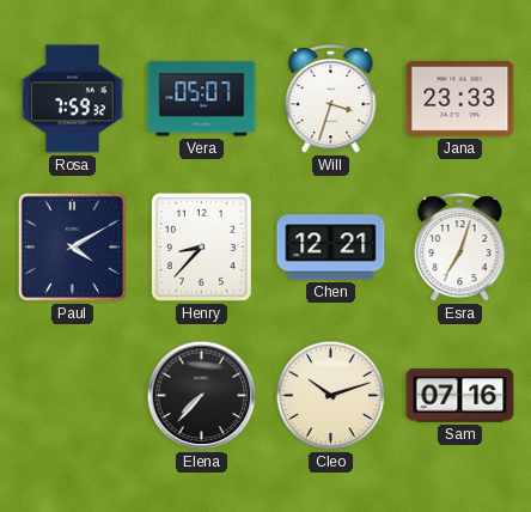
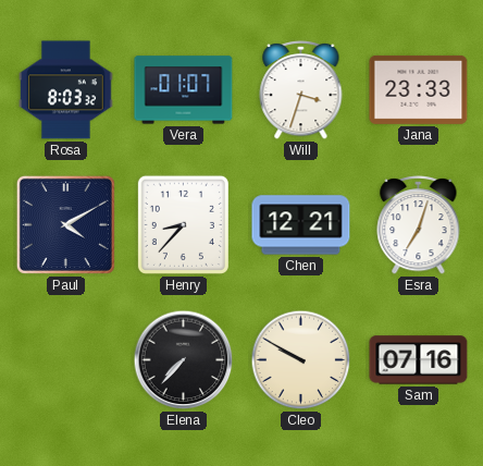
Rosa: 7:59 -> 8:03
Vera: 05:07 -> 01:07
Cleo: 10:12 -> 9:50
